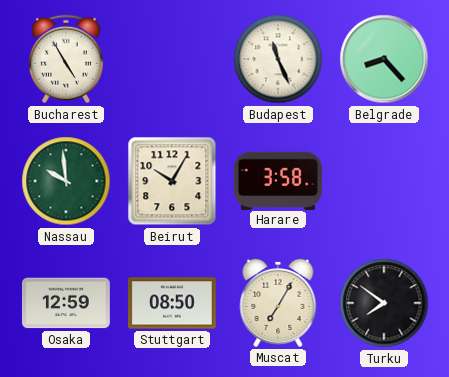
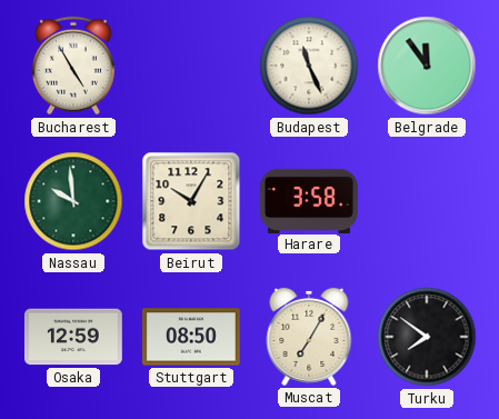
Belgrade: 8:23 -> 11:54
